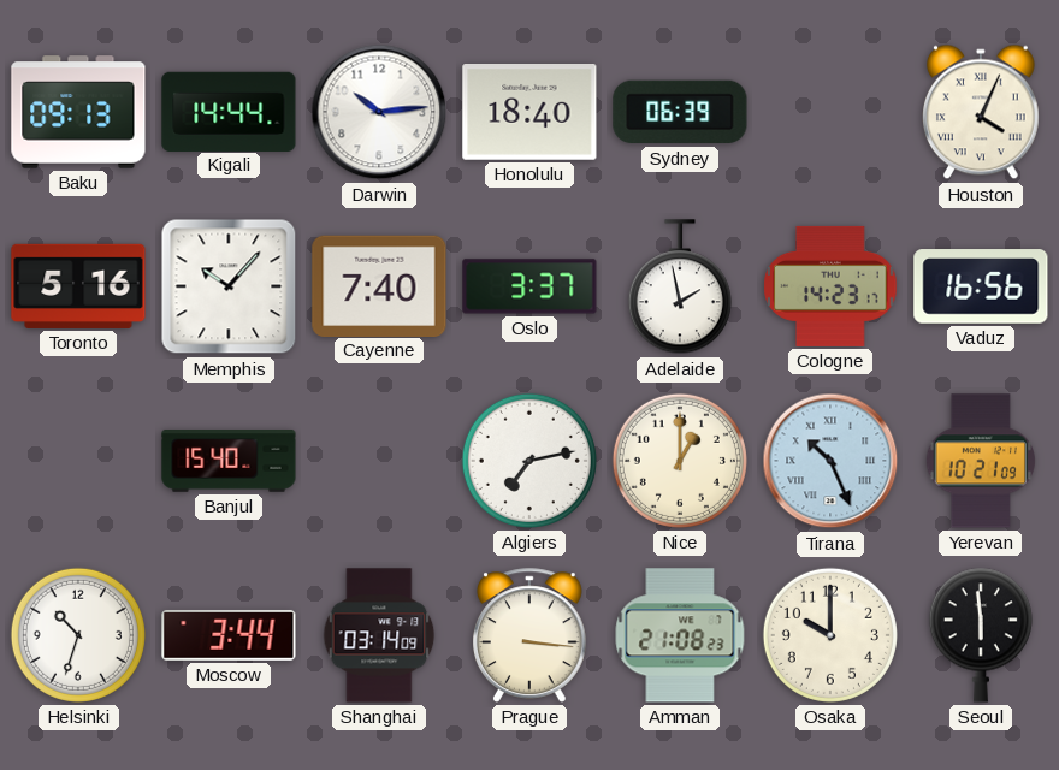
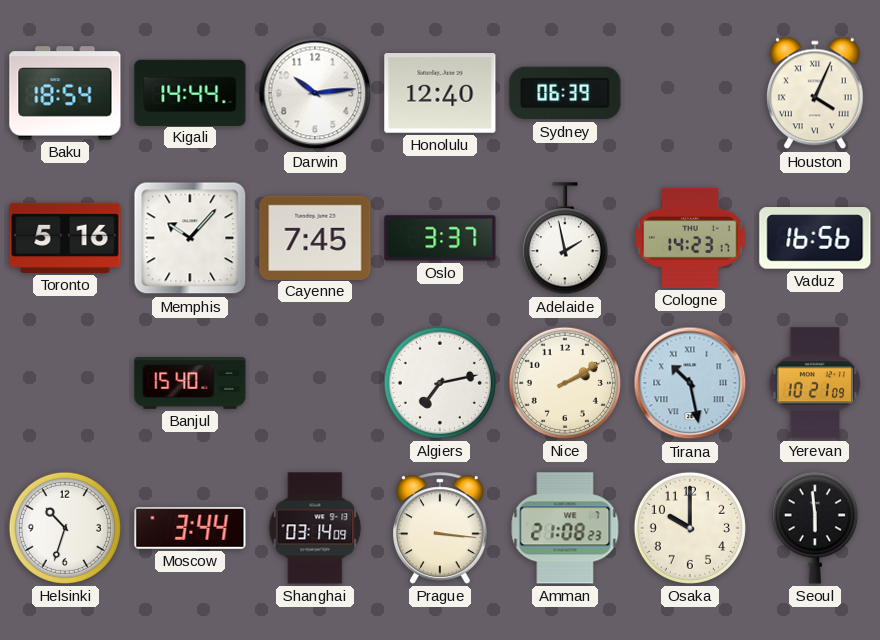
Baku: 09:13 -> 18:54
Honolulu: 18:40 -> 12:40
Cayenne: 7:40 -> 7:45
Nice: 1:00 -> 2:10
Tirana: 10:26 -> 10:28
